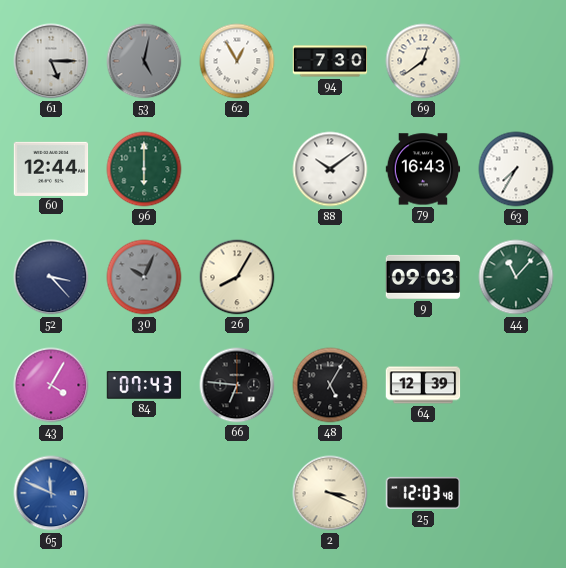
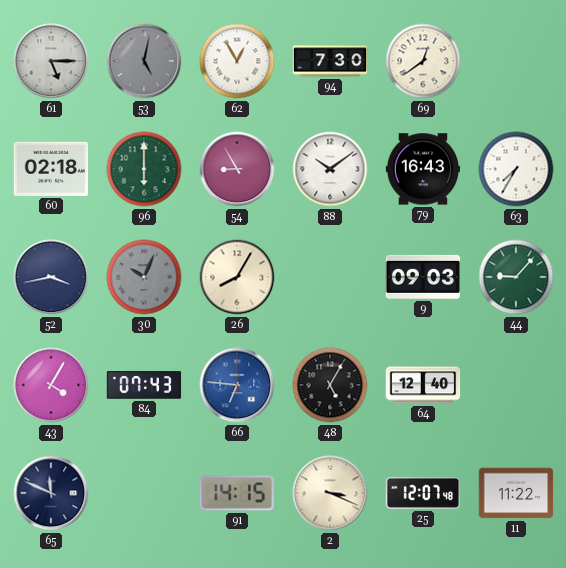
60: 12:44 -> 02:18
54: none -> 8:55
52: 3:23 -> 3:43
44: 11:07 -> 9:07
66 dial: black -> blue
64: 12:39 -> 12:40
65 dial: blue -> navy
91: none -> 14:15
25: 12:03 -> 12:07
11: none -> 11:22
